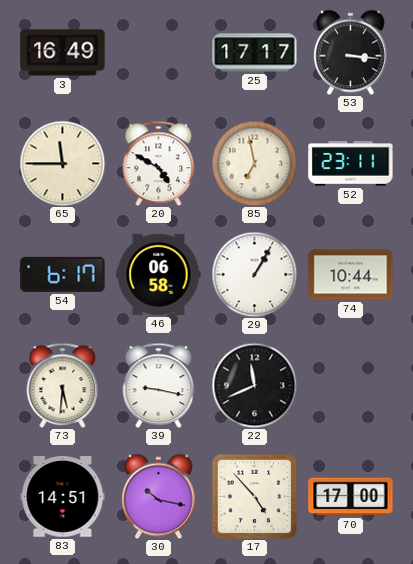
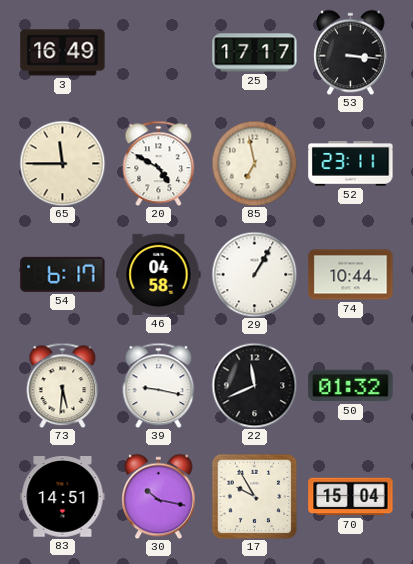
46: 06:58 -> 04:58
50: none -> 01:32
17: 4:53 -> 9:55
70: 17:00 -> 15:04
